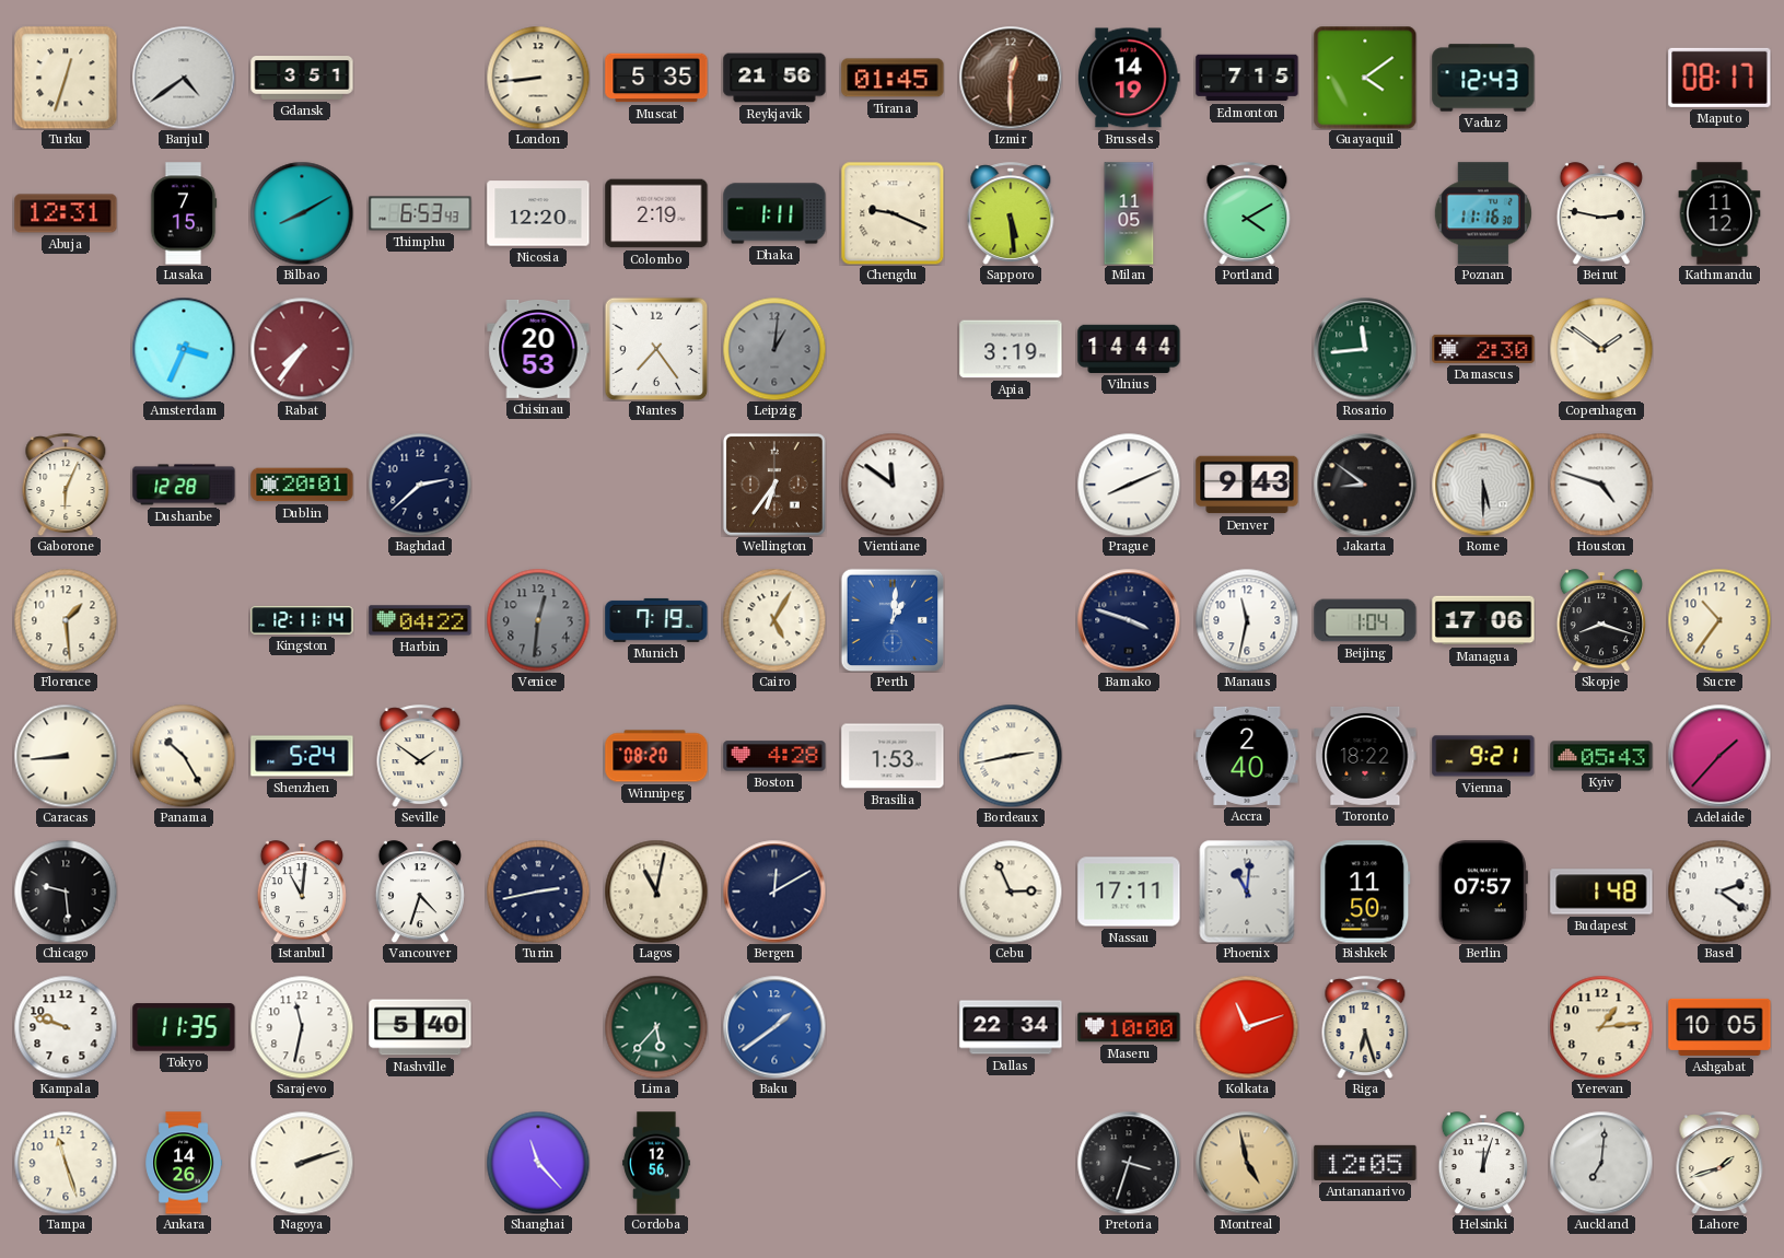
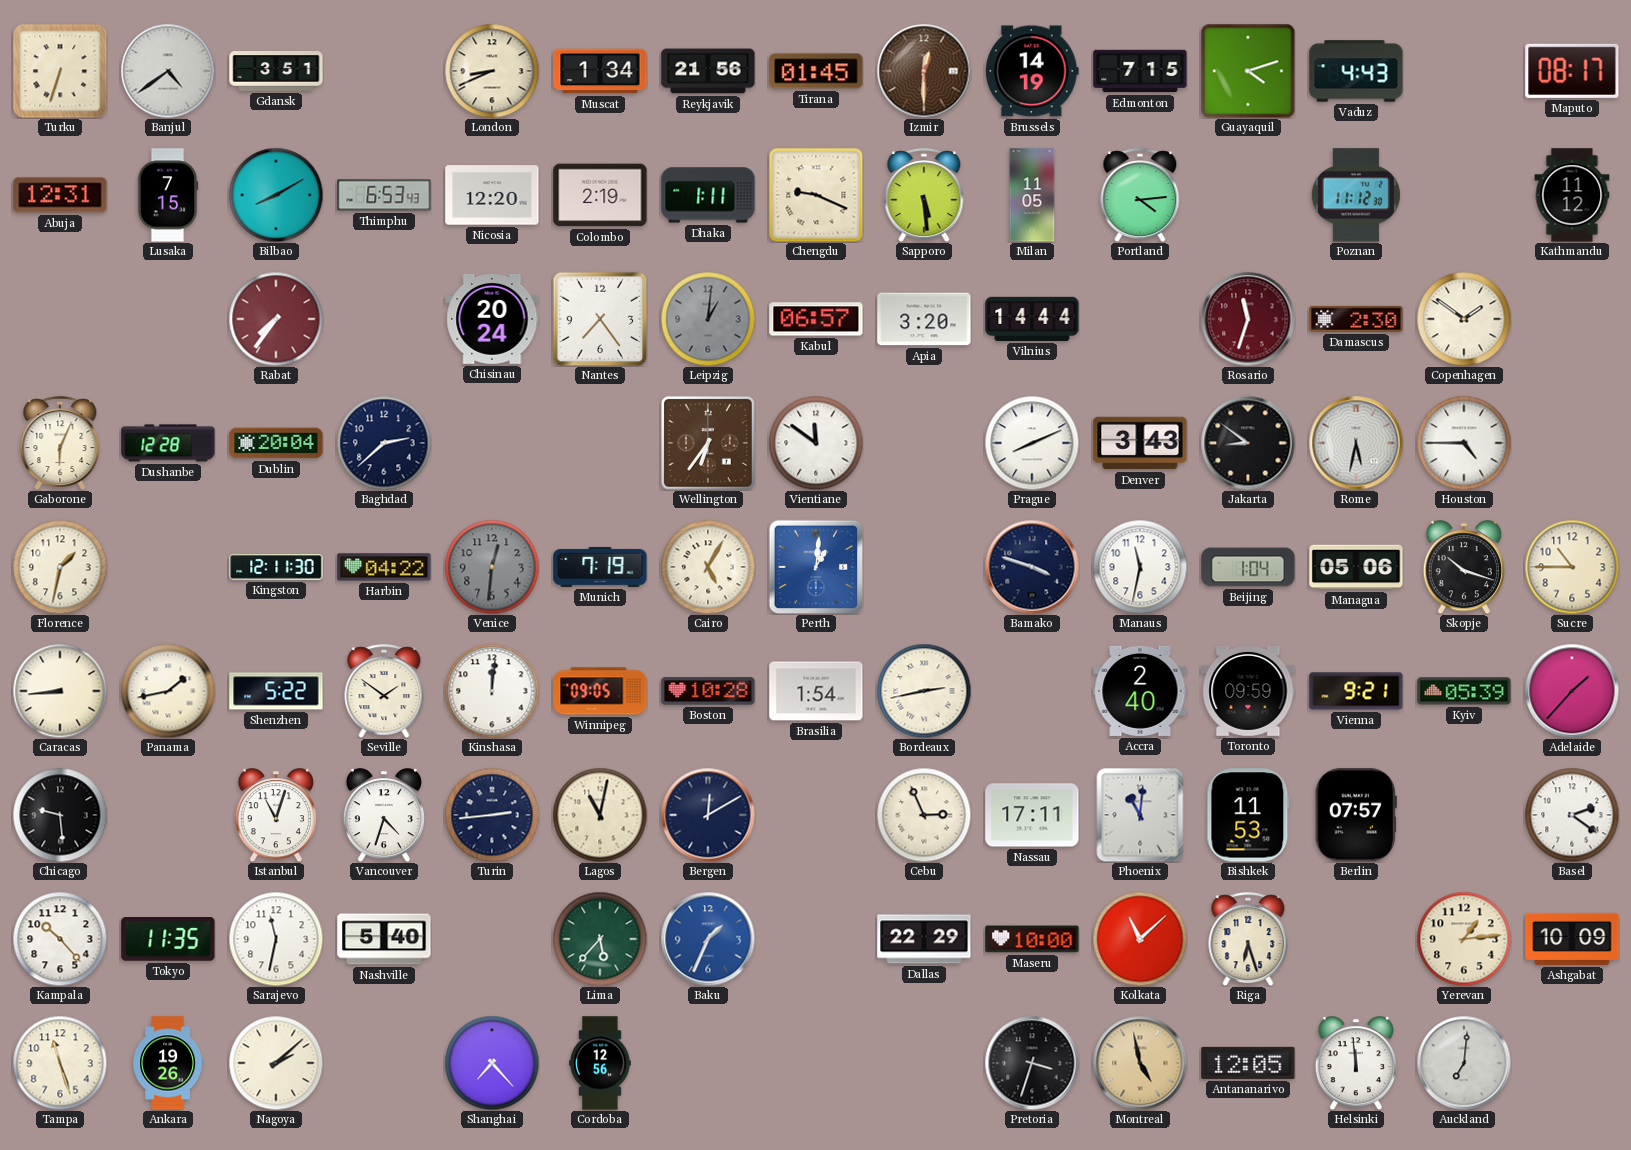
Turku: 12:33 -> 6:33
London: 8:44 -> 8:41
Muscat: 5:35 -> 1:34
Guayaquil: 4:09 -> 4:12
Vaduz: 12:43 -> 4:43
Portland: 4:10 -> 4:14
Poznan: 11:16 -> 11:12
Beirut: 2:47 -> none
Amsterdam: 3:34 -> none
Chisinau: 20:53 -> 20:24
Kabul: none -> 06:57
Apia: 3:19 -> 3:20
Rosario: 11:44 -> 11:33
Rosario dial: green -> burgundy
Dublin: 20:01 -> 20:04
Denver: 9:43 -> 3:43
Rome: 5:30 -> 5:32
Houston: 4:48 -> 4:45
Florence: 1:29 -> 1:32
Kingston: 12:11:14 -> 12:11:30
Managua: 17:06 -> 05:06
Skopje: 8:18 -> 10:18
Sucre: 10:36 -> 10:45
Panama: 10:25 -> 1:43
Shenzhen: 5:24 -> 5:22
Kinshasa: none -> 12:01
Winnipeg: 08:20 -> 09:05
Boston: 4:28 -> 10:28
Brasilia: 1:53 -> 1:54
Toronto: 18:22 -> 09:59
Kyiv: 05:43 -> 05:39
Istanbul: 11:01 -> 11:03
Turin: 2:43 -> 2:44
Bishkek: 11:50 -> 11:53
Budapest: 1:48 -> none
Kampala: 9:48 -> 10:23
Baku: 1:39 -> 1:34
Dallas: 22:34 -> 22:29
Kolkata: 11:12 -> 11:08
Ashgabat: 10:05 -> 10:09
Ankara: 14:26 -> 19:26
Nagoya: 2:12 -> 2:08
Shanghai: 11:23 -> 7:23
Helsinki: 12:03 -> 11:59
Lahore: 1:42 -> none
